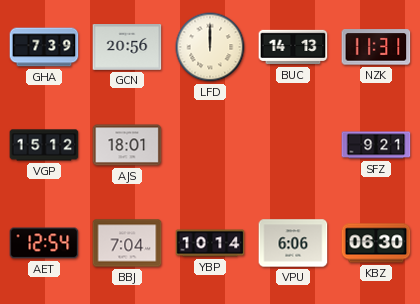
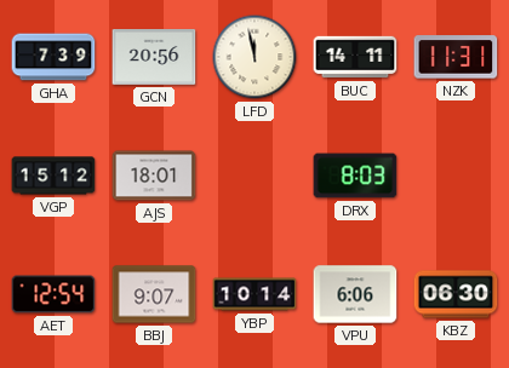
LFD: 12:00 -> 11:58
BUC: 14:13 -> 14:11
DRX: none -> 8:03
SFZ: 9:21 -> none
BBJ: 7:04 -> 9:07
